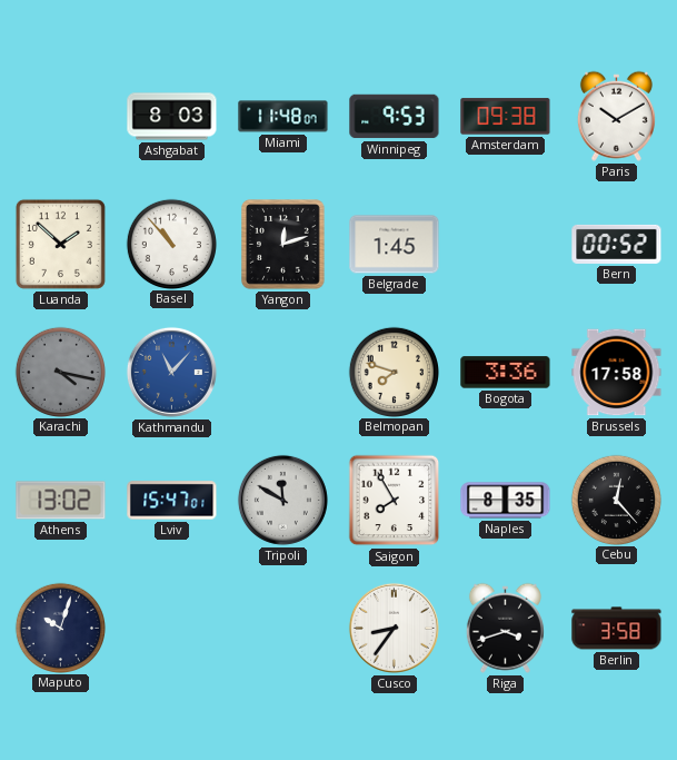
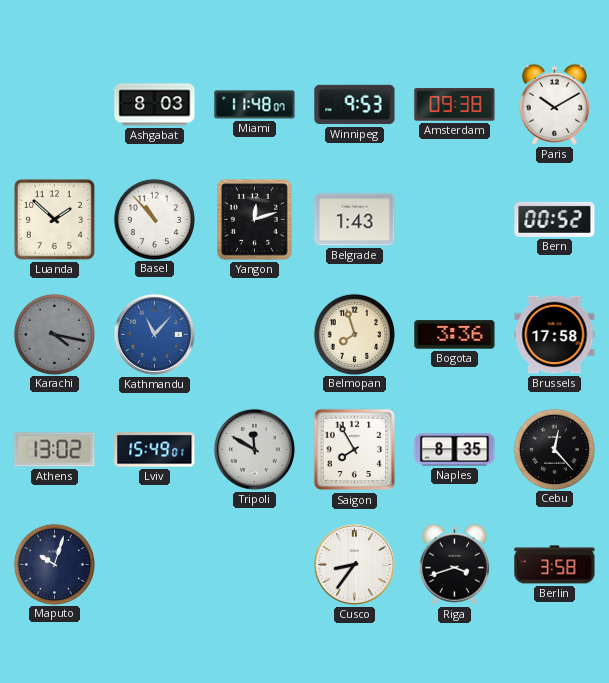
Belgrade: 1:45 -> 1:43
Belmopan: 7:48 -> 7:57
Lviv: 15:47 -> 15:49
